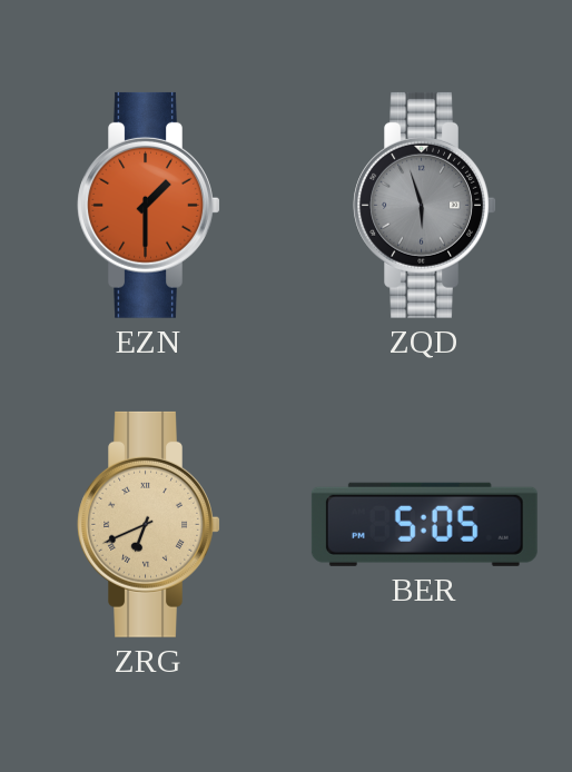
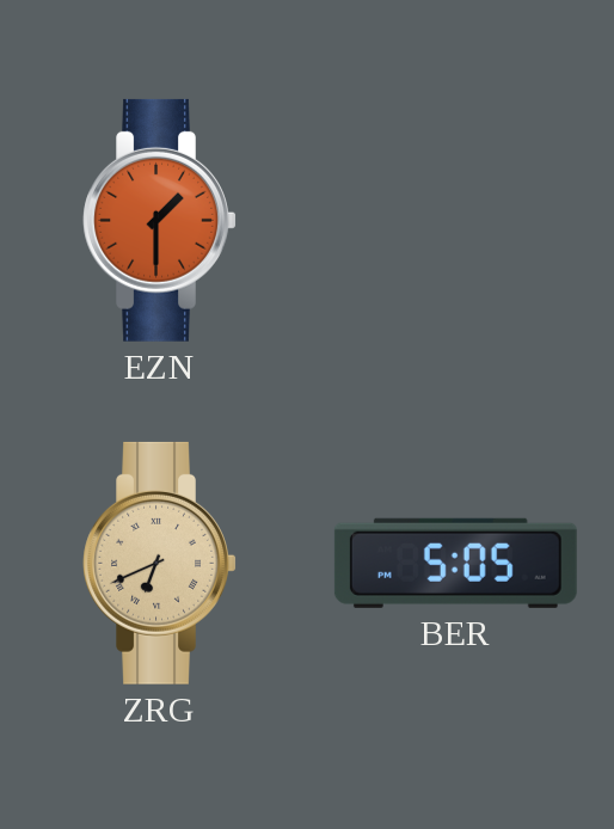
ZQD: 5:57 -> none
